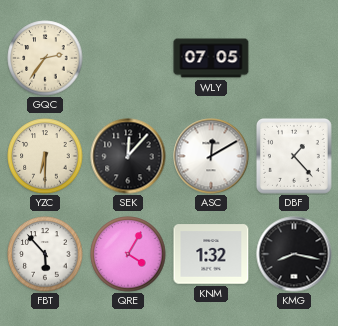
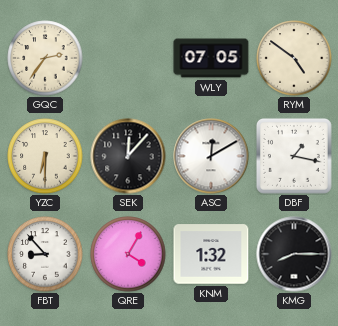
RYM: none -> 4:51
DBF: 1:23 -> 1:17
FBT: 5:53 -> 8:53
KMG: 8:17 -> 8:15
